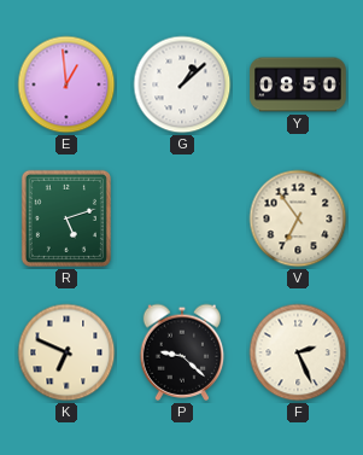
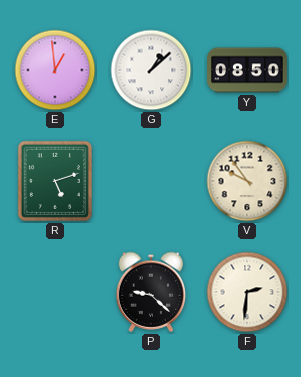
V: 6:54 -> 9:54
K: 6:49 -> none
F: 2:26 -> 2:31
